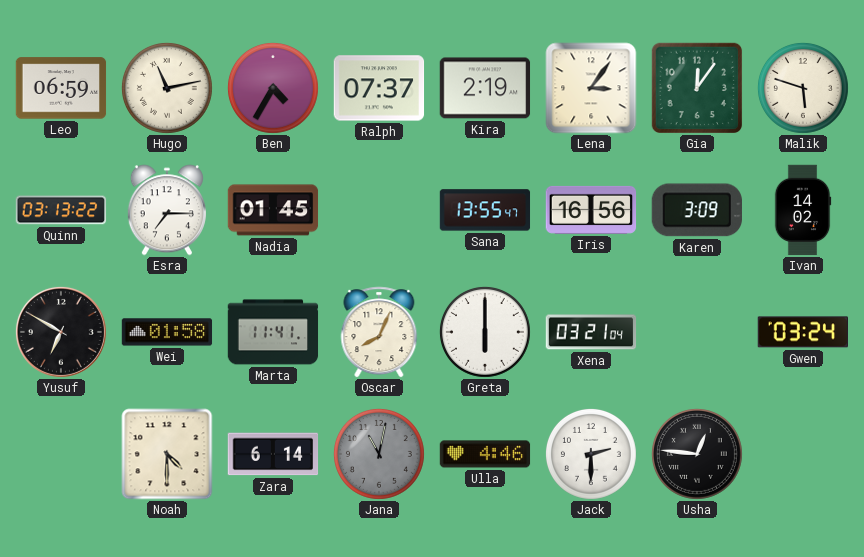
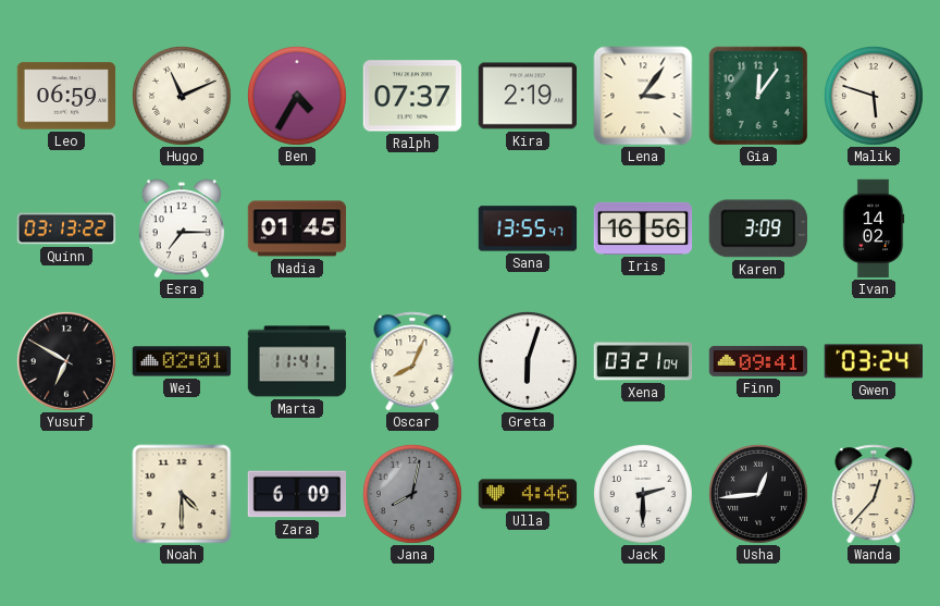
Hugo: 11:13 -> 11:11
Wei: 01:58 -> 02:01
Greta: 6:00 -> 6:03
Finn: none -> 09:41
Zara: 6:14 -> 6:09
Jana: 11:02 -> 8:02
Usha: 12:46 -> 12:44
Wanda: none -> 12:37
